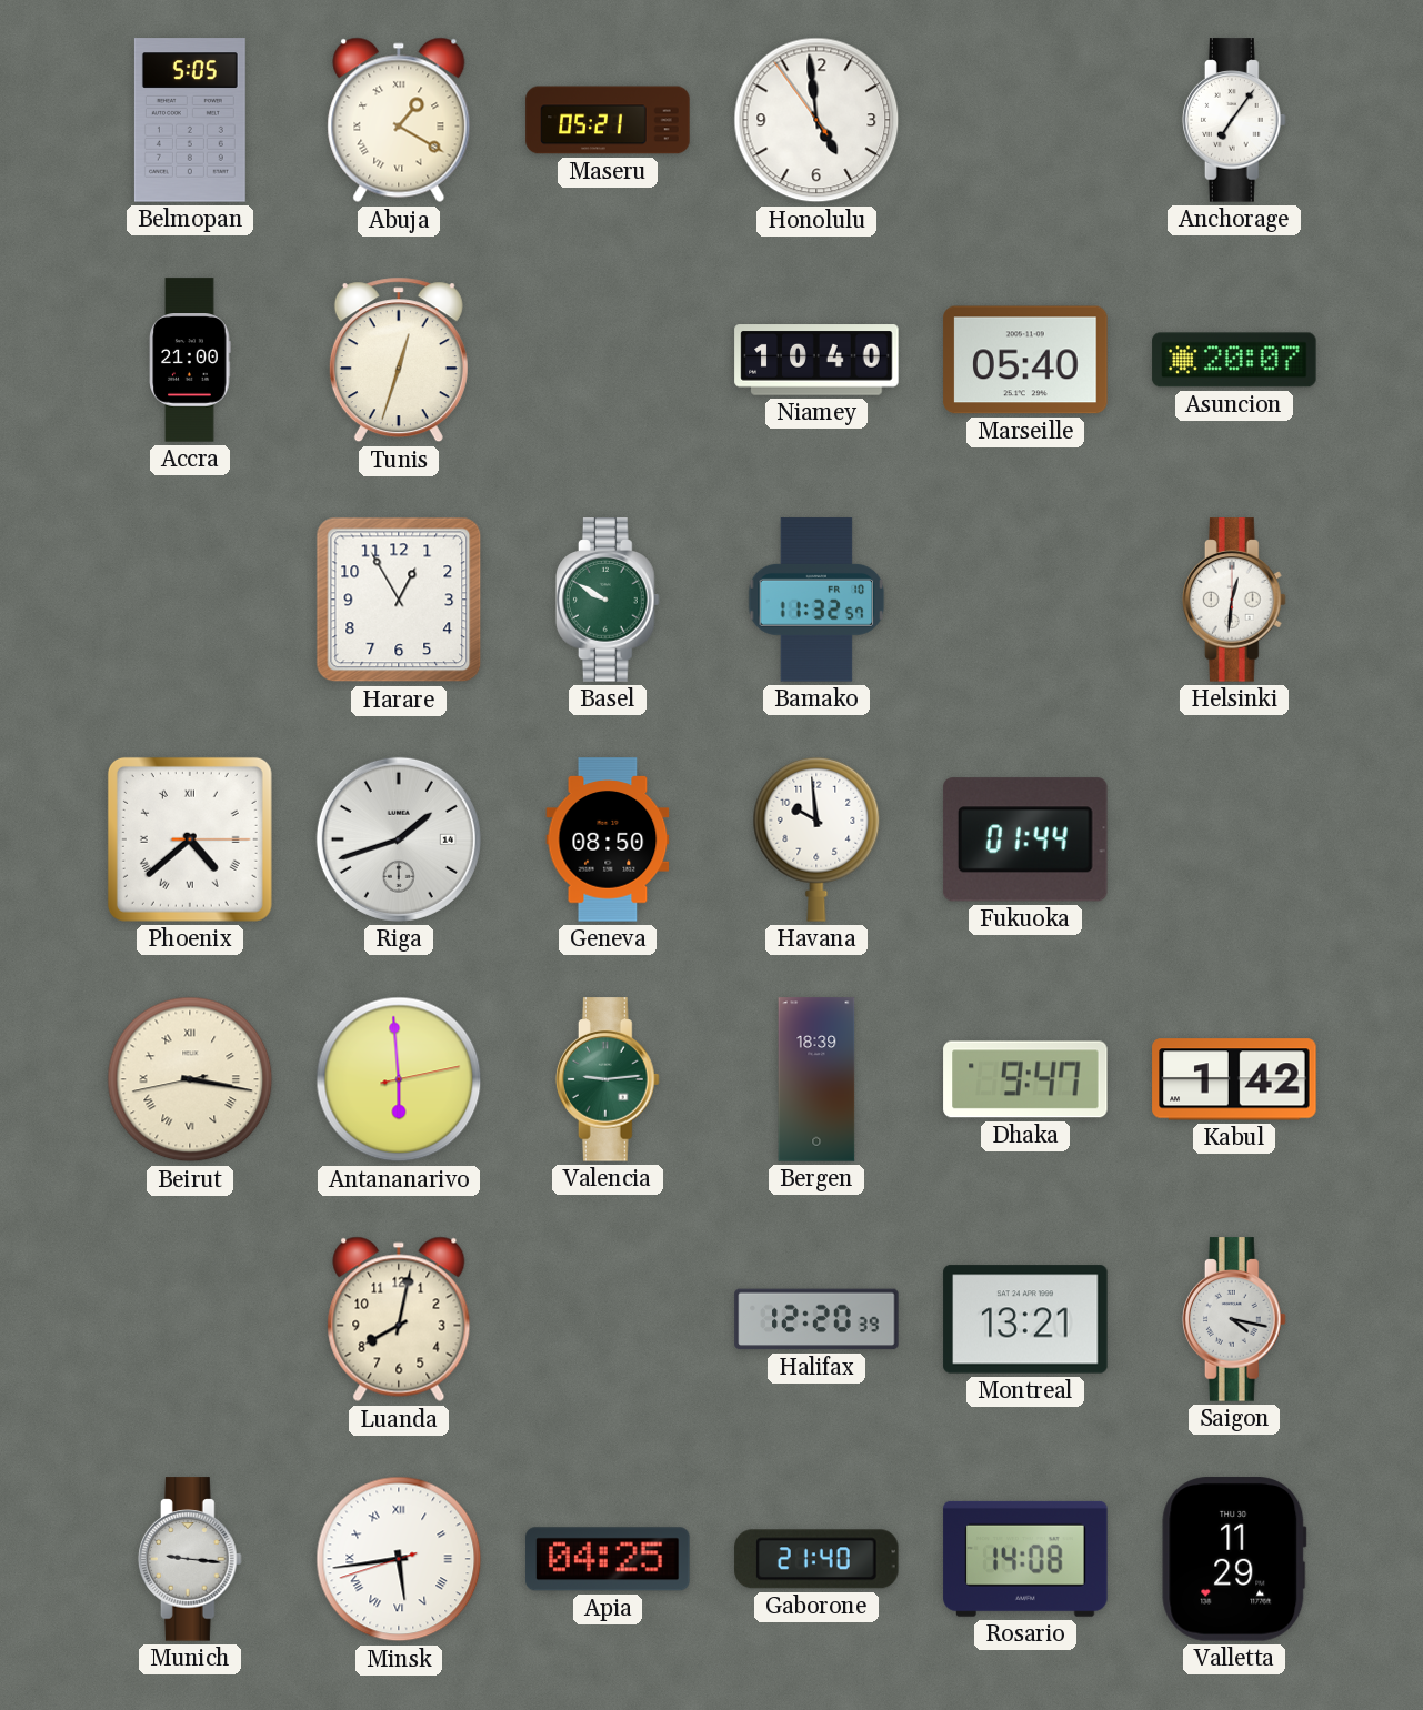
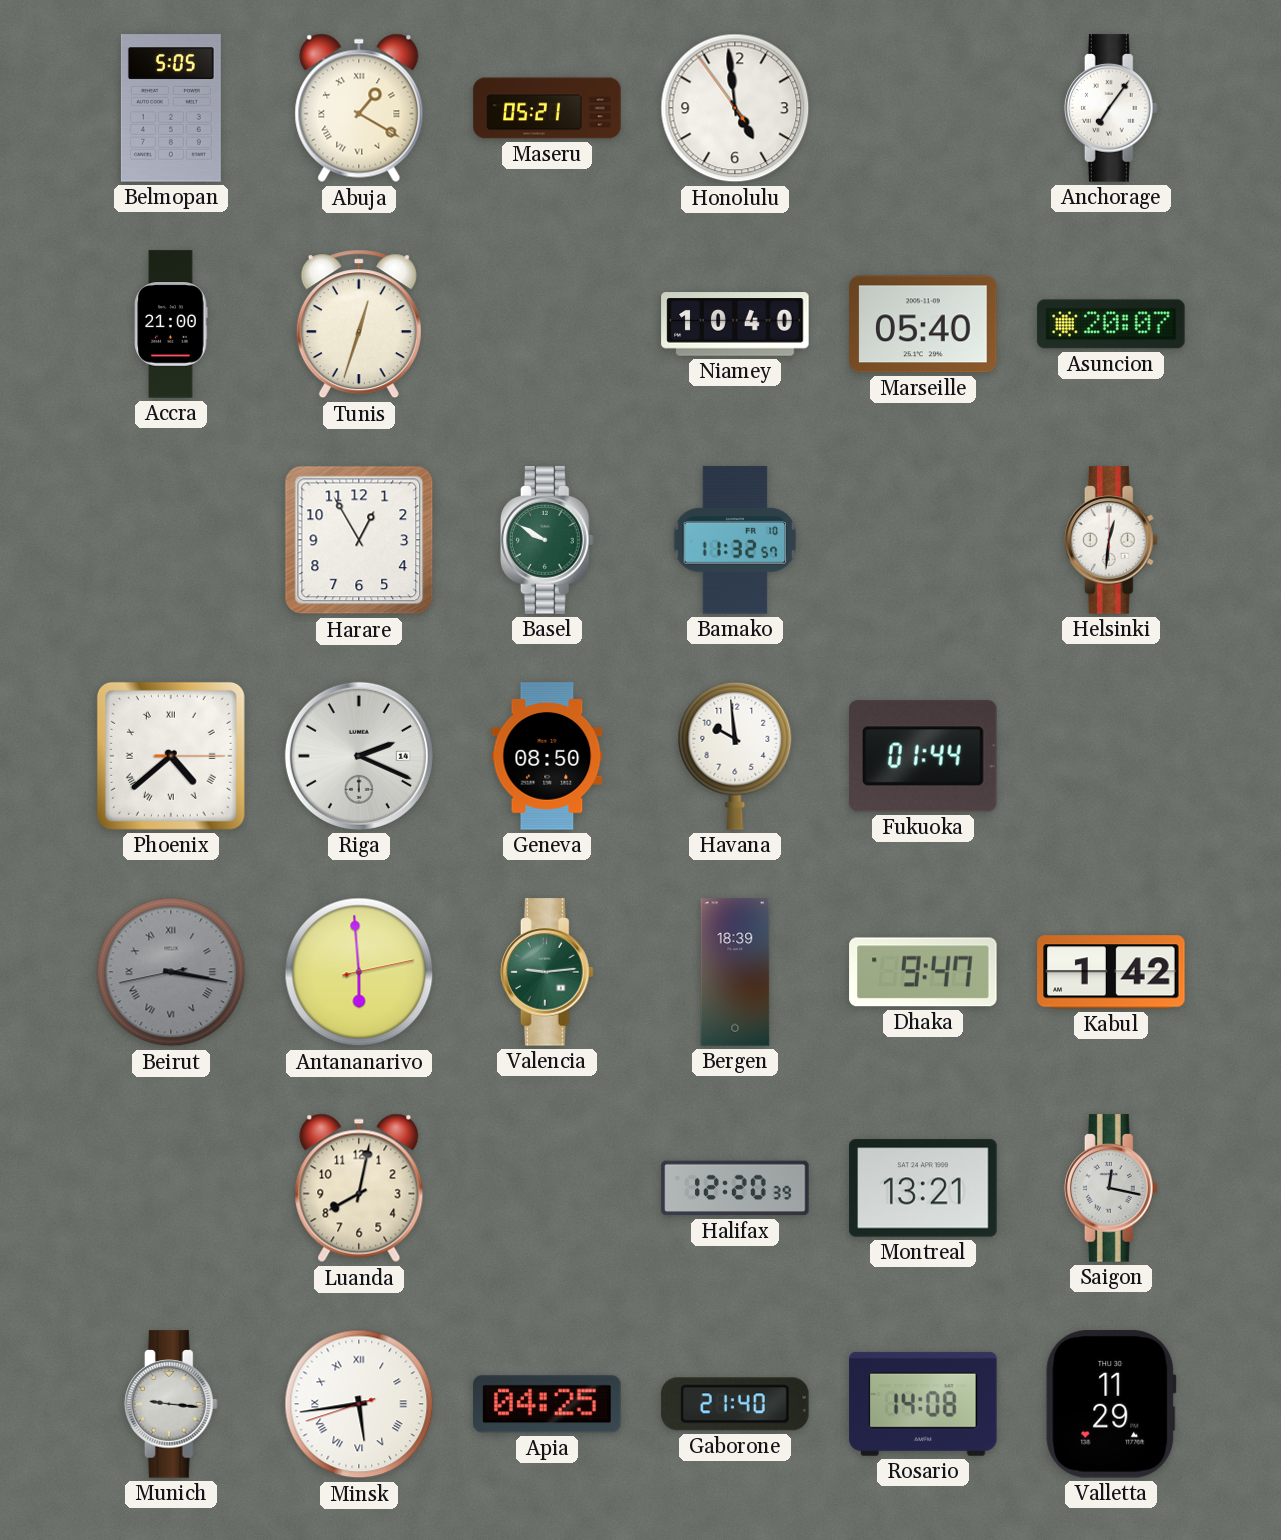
Riga: 1:42 -> 2:19
Beirut dial: cream -> grey
Saigon: 4:17 -> 12:17
